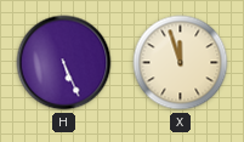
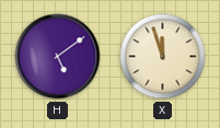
H: 5:26 -> 5:09
